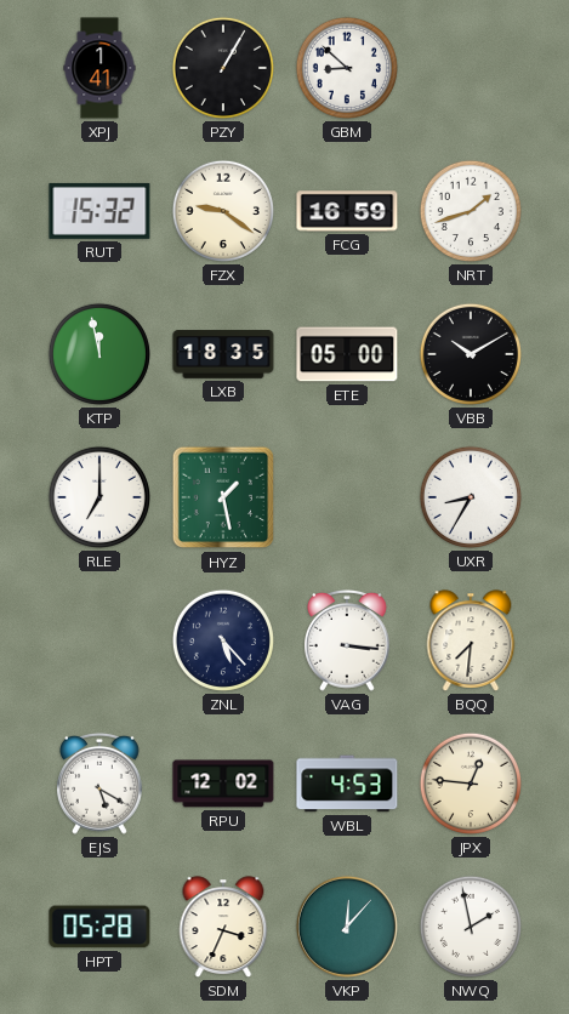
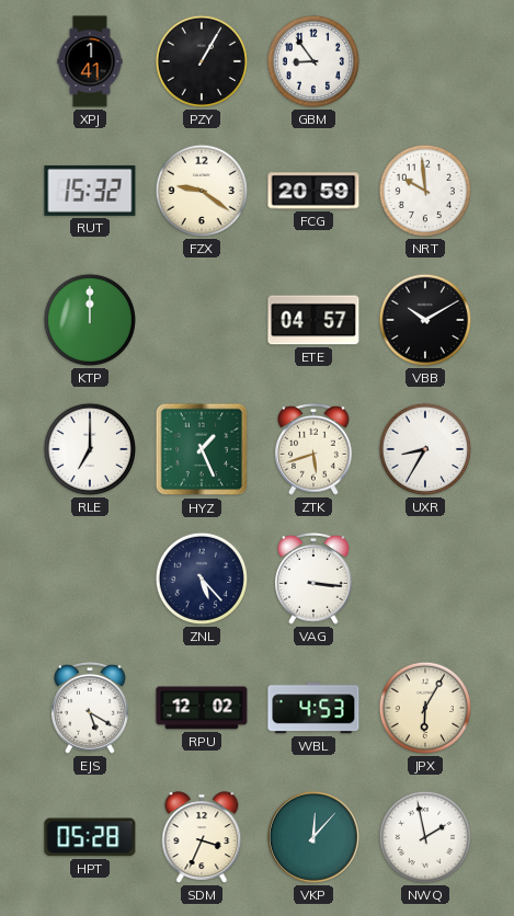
GBM: 8:52 -> 8:54
FCG: 16:59 -> 20:59
NRT: 1:42 -> 9:59
KTP: 11:58 -> 12:00
LXB: 18:35 -> none
ETE: 05:00 -> 04:57
HYZ: 1:28 -> 1:26
ZTK: none -> 5:42
BQQ: 7:31 -> none
JPX: 12:46 -> 6:05
